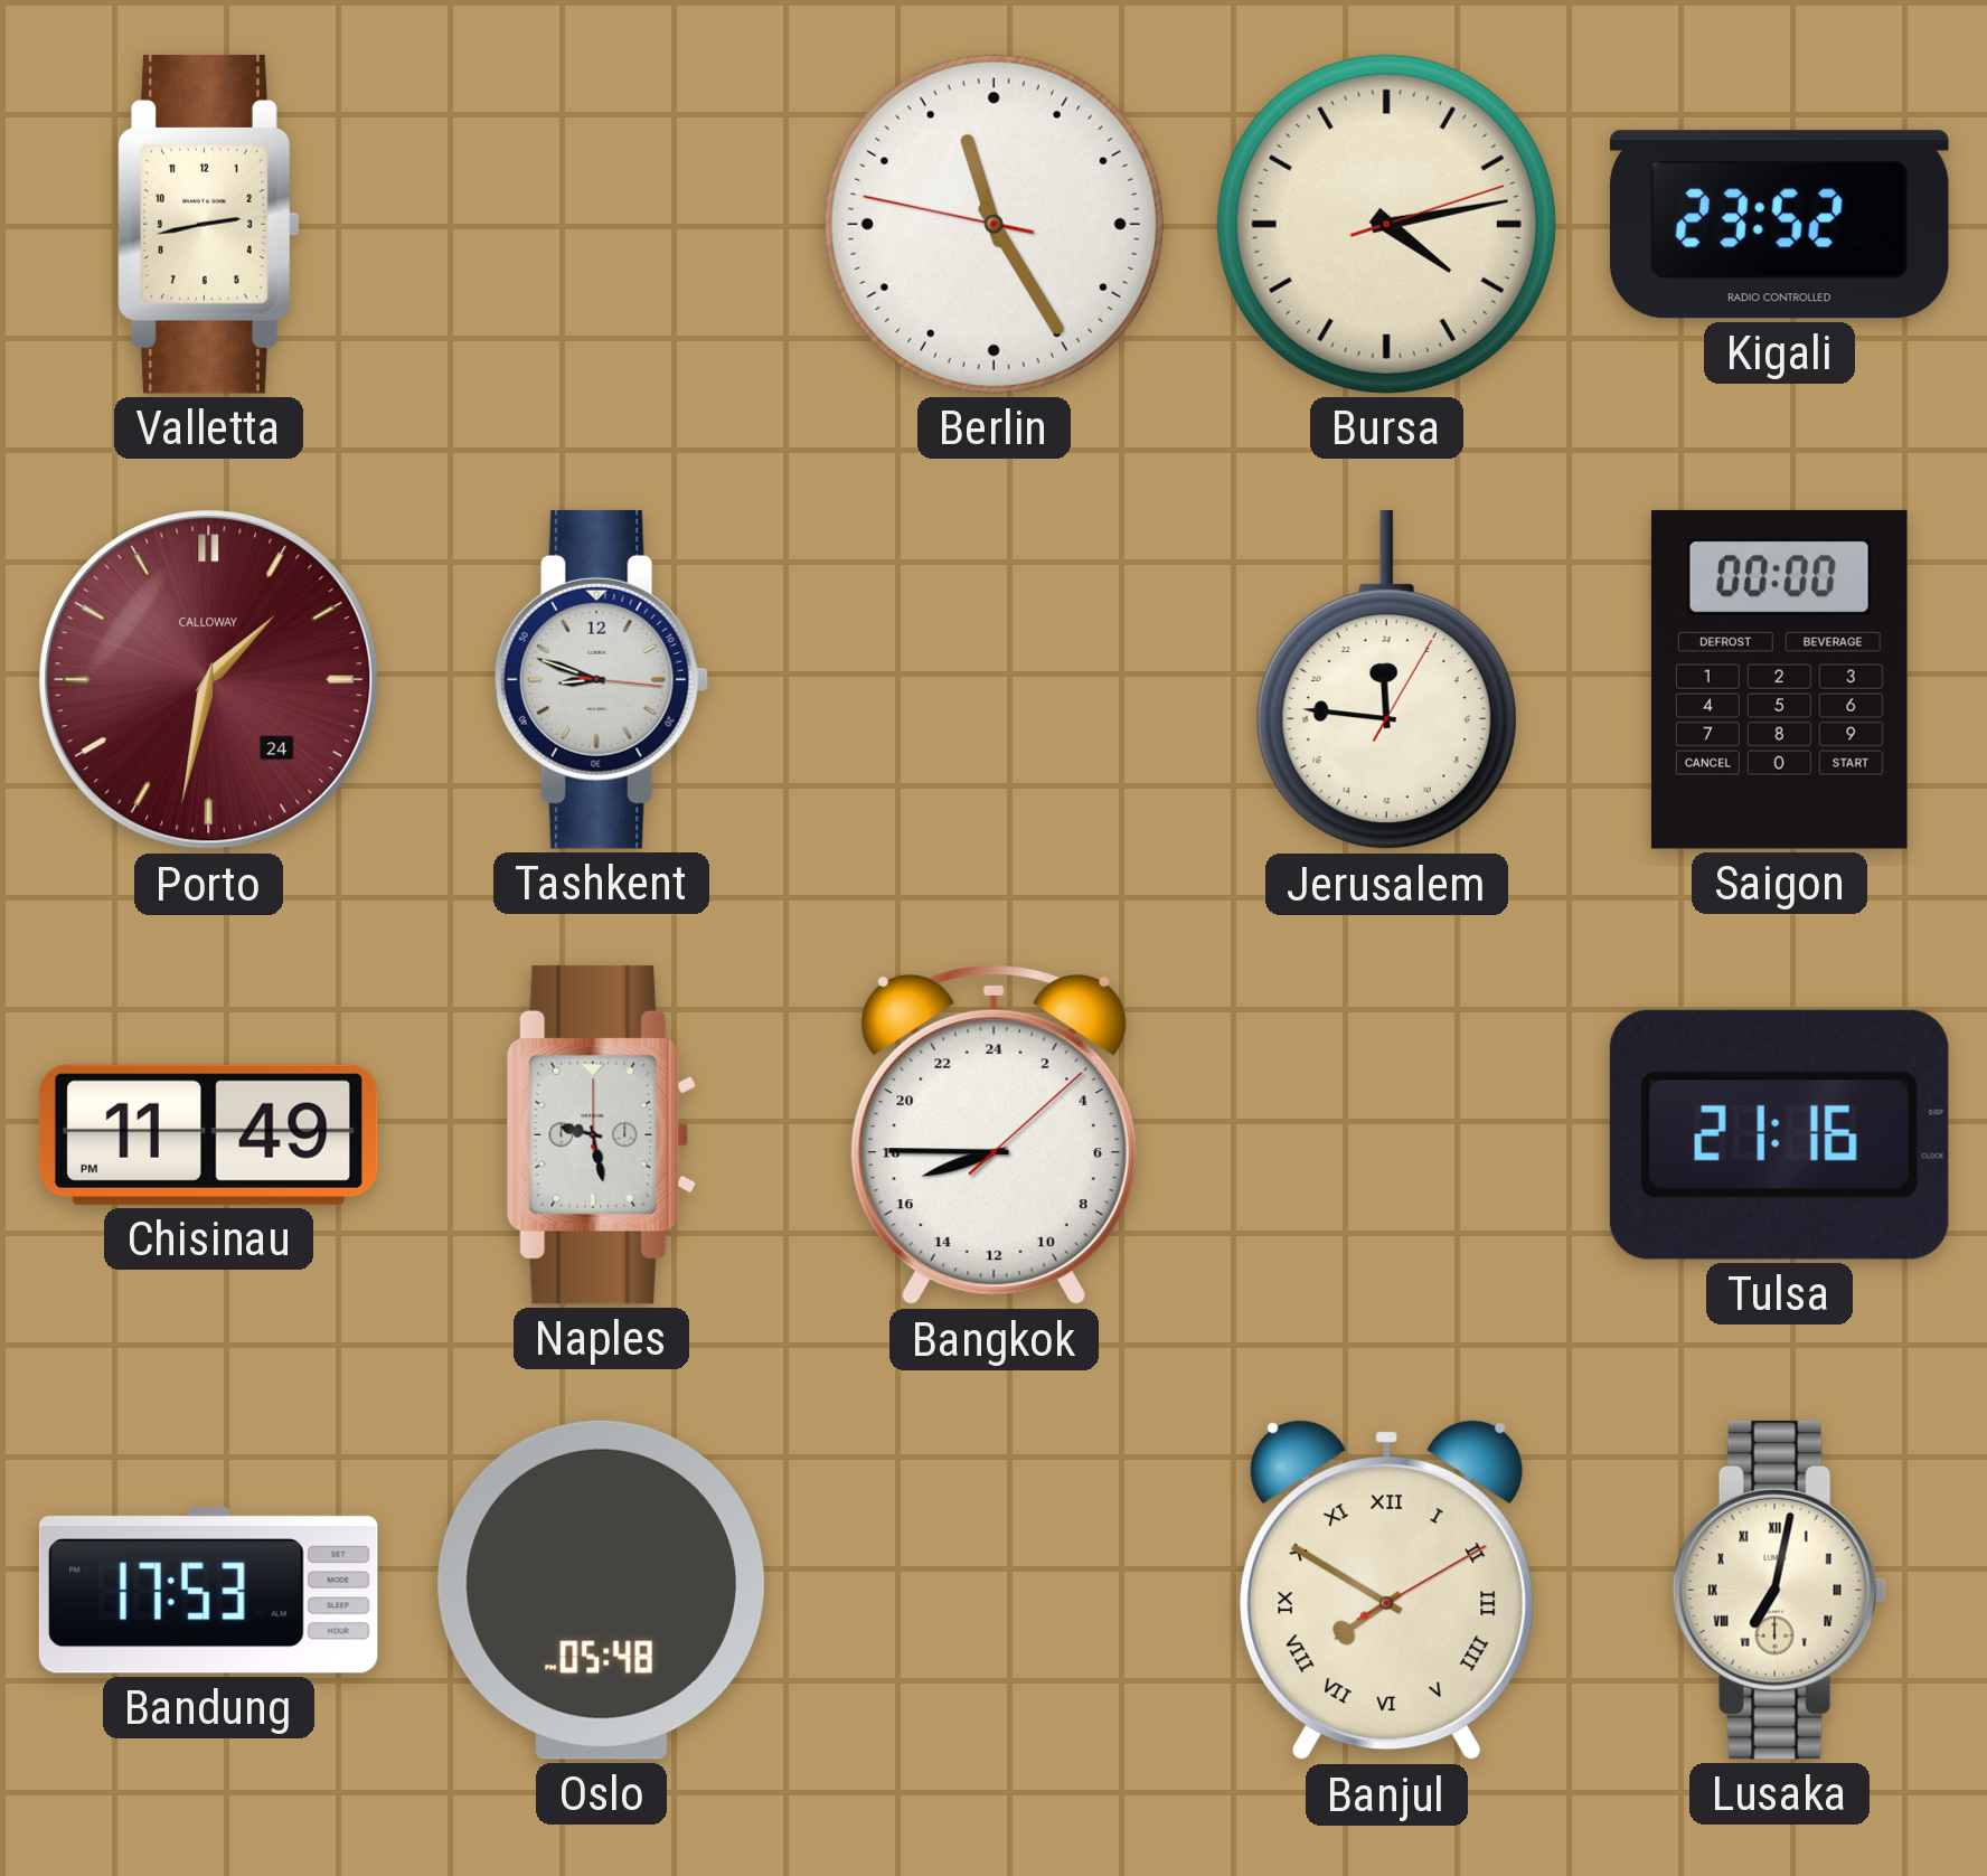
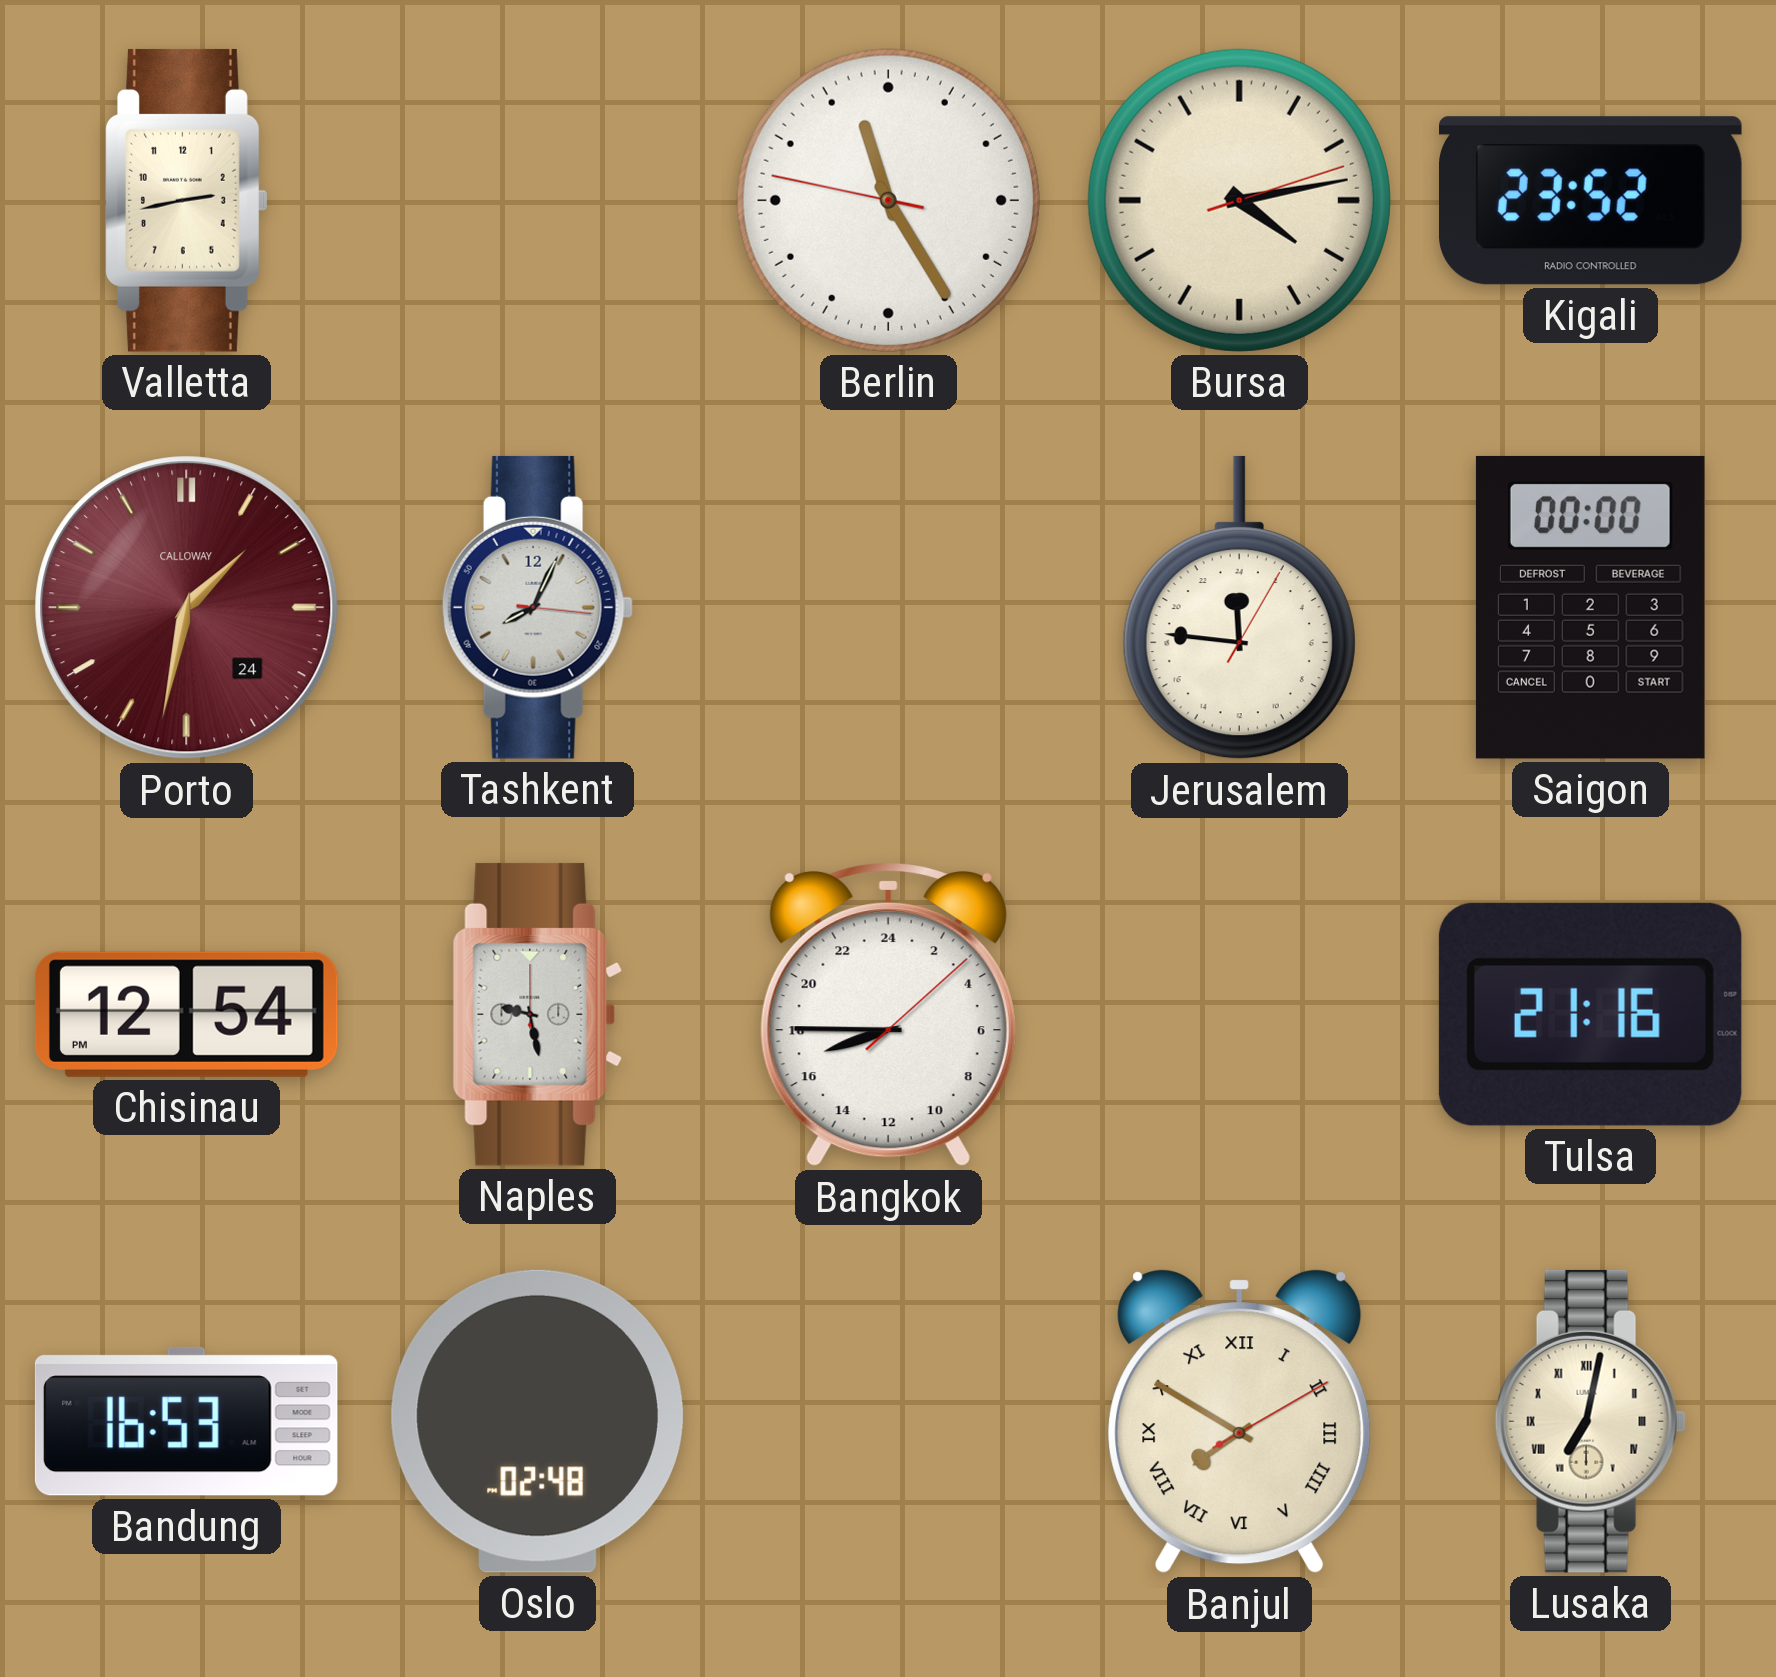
Tashkent: 8:48 -> 8:04
Chisinau: 11:49 -> 12:54
Bandung: 17:53 -> 16:53
Oslo: 05:48 -> 02:48
